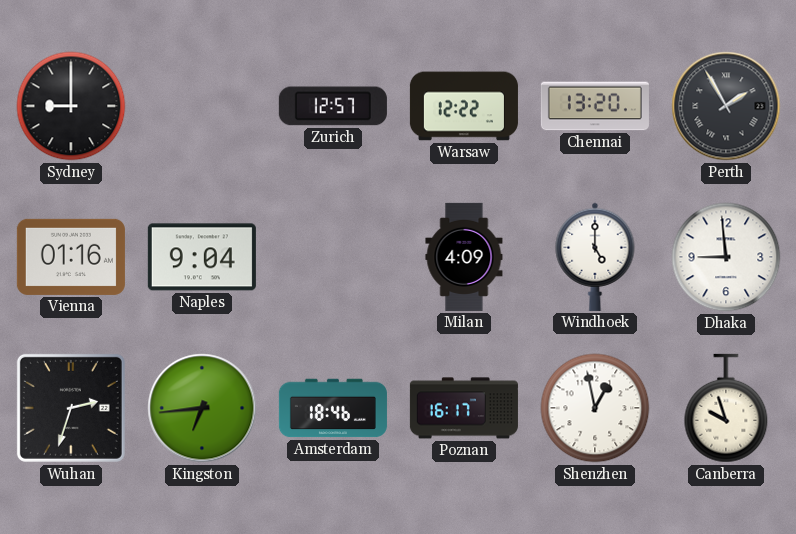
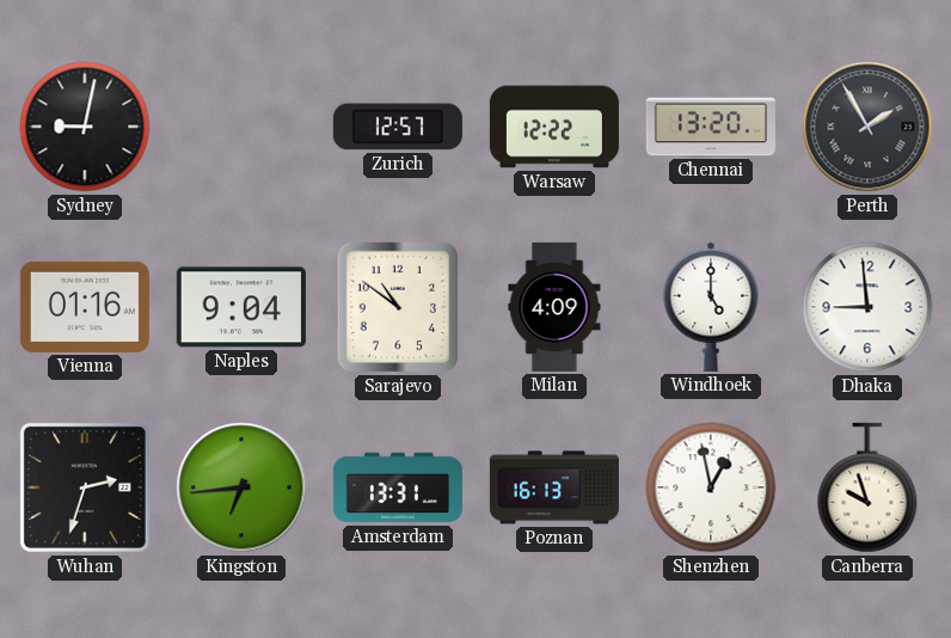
Sydney: 9:00 -> 9:02
Sarajevo: none -> 10:51
Amsterdam: 18:46 -> 13:31
Poznan: 16:17 -> 16:13
